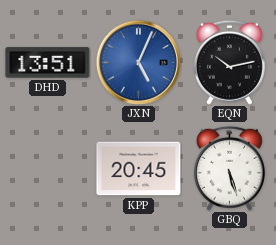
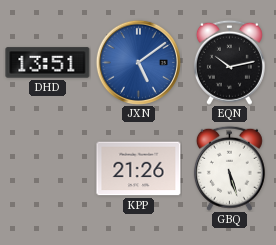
JXN: 5:04 -> 5:09
KPP: 20:45 -> 21:26
